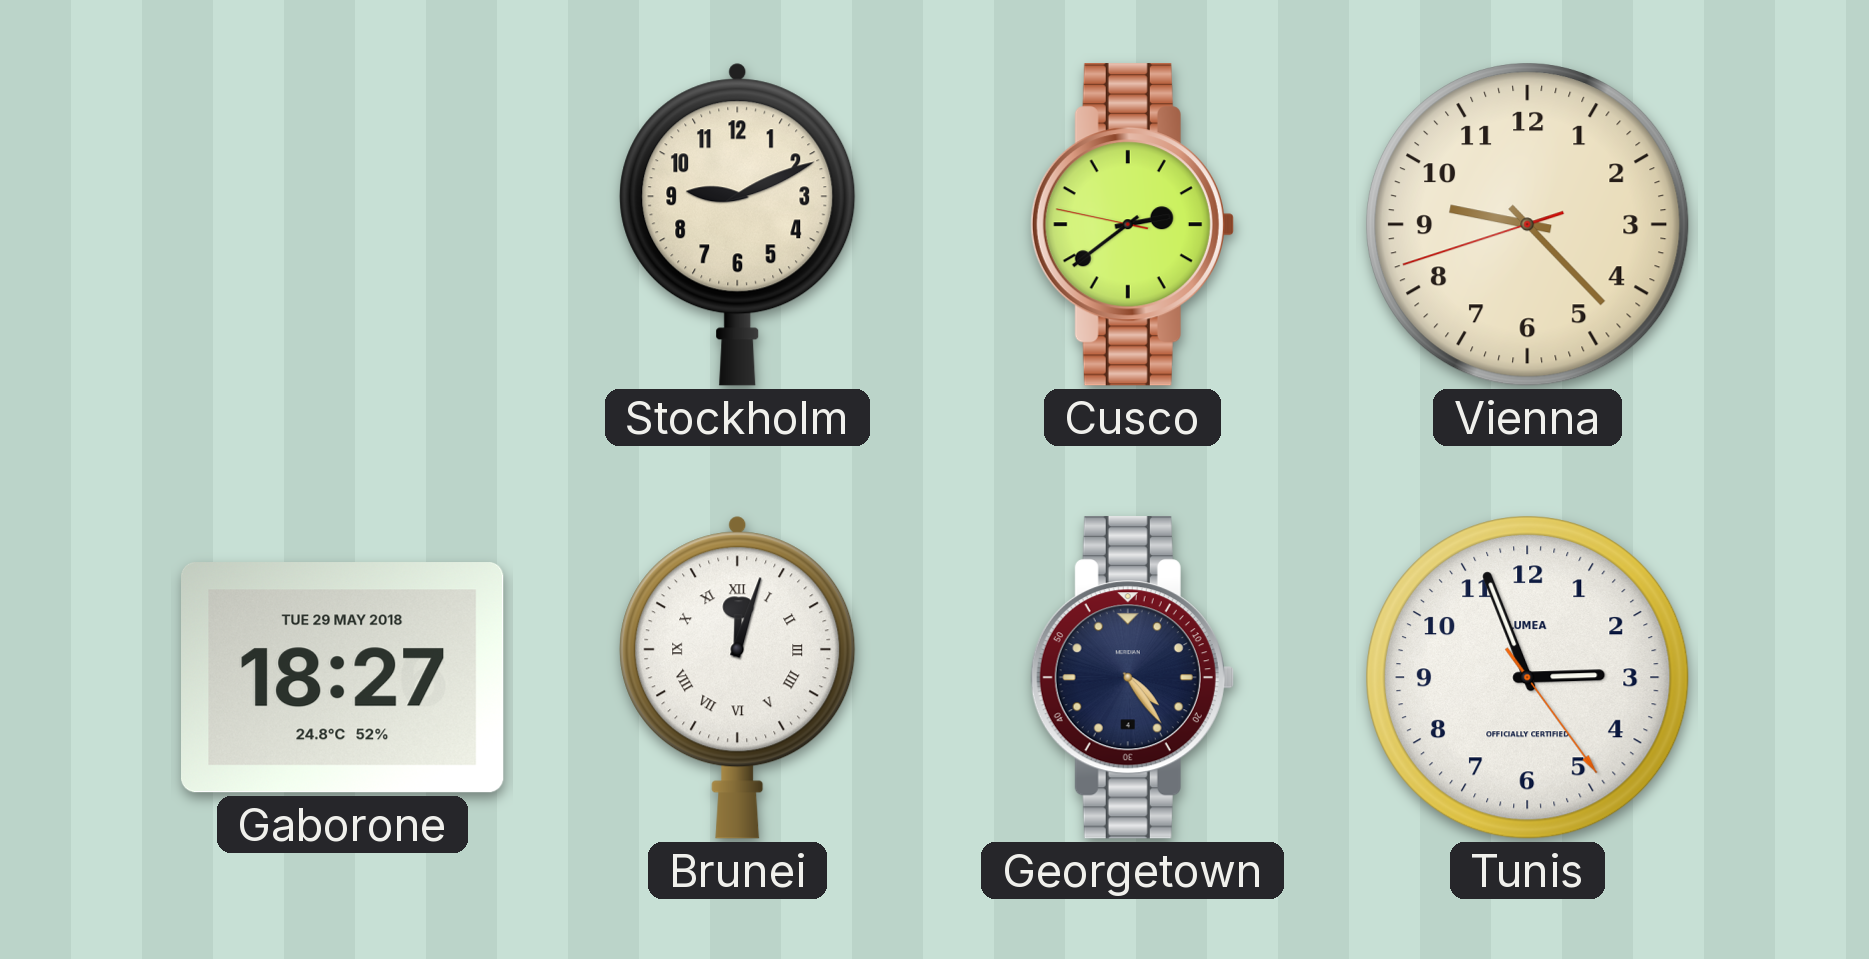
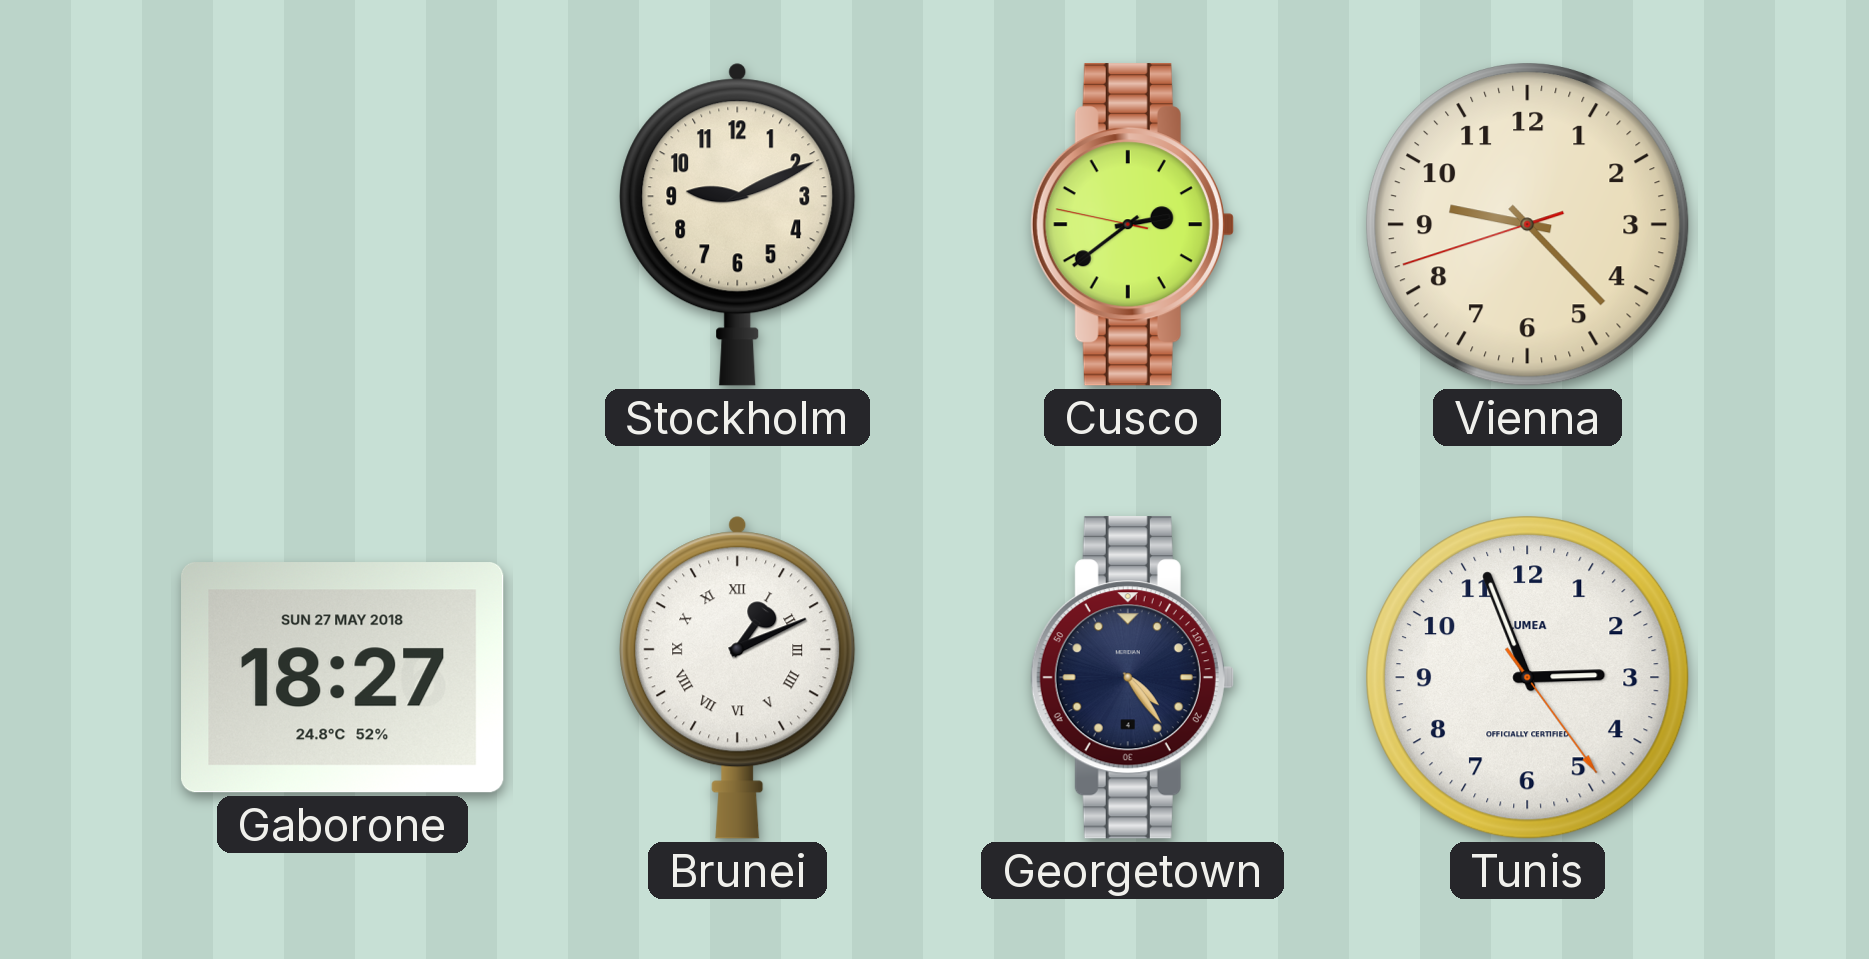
Gaborone date: TUE 29 MAY 2018 -> SUN 27 MAY 2018
Brunei: 12:03 -> 1:11
